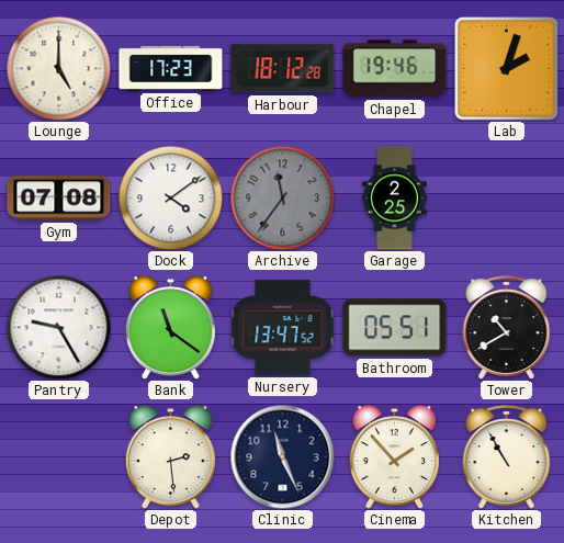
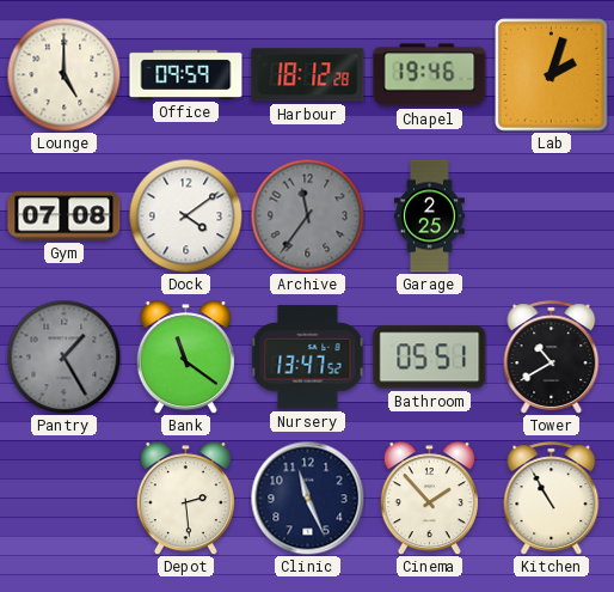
Office: 17:23 -> 09:59
Pantry: 9:25 -> 1:25
Pantry dial: white -> grey
